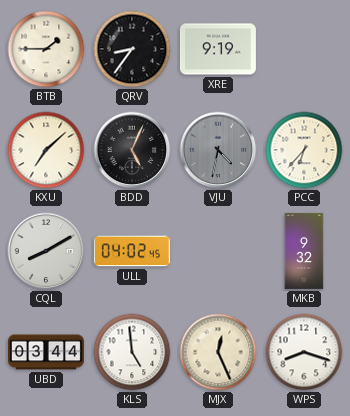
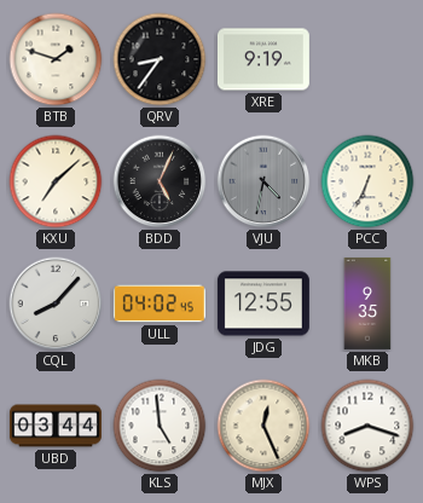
BTB: 1:45 -> 1:48
PCC: 6:37 -> 6:34
CQL: 8:10 -> 8:07
JDG: none -> 12:55
MKB: 9:32 -> 9:35
